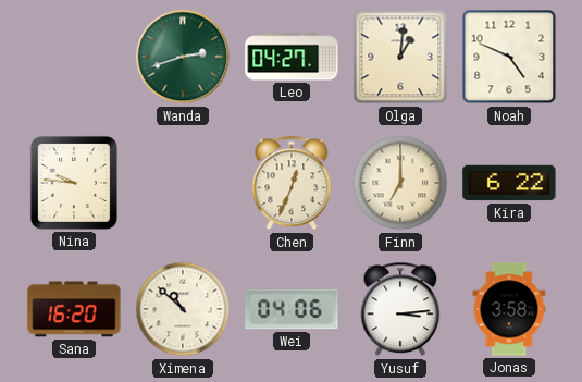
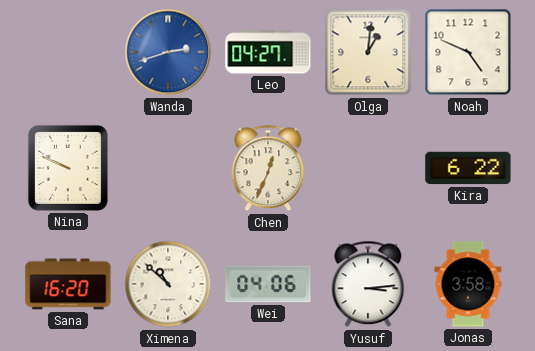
Wanda dial: green -> blue
Nina: 9:46 -> 9:49
Finn: 7:00 -> none
